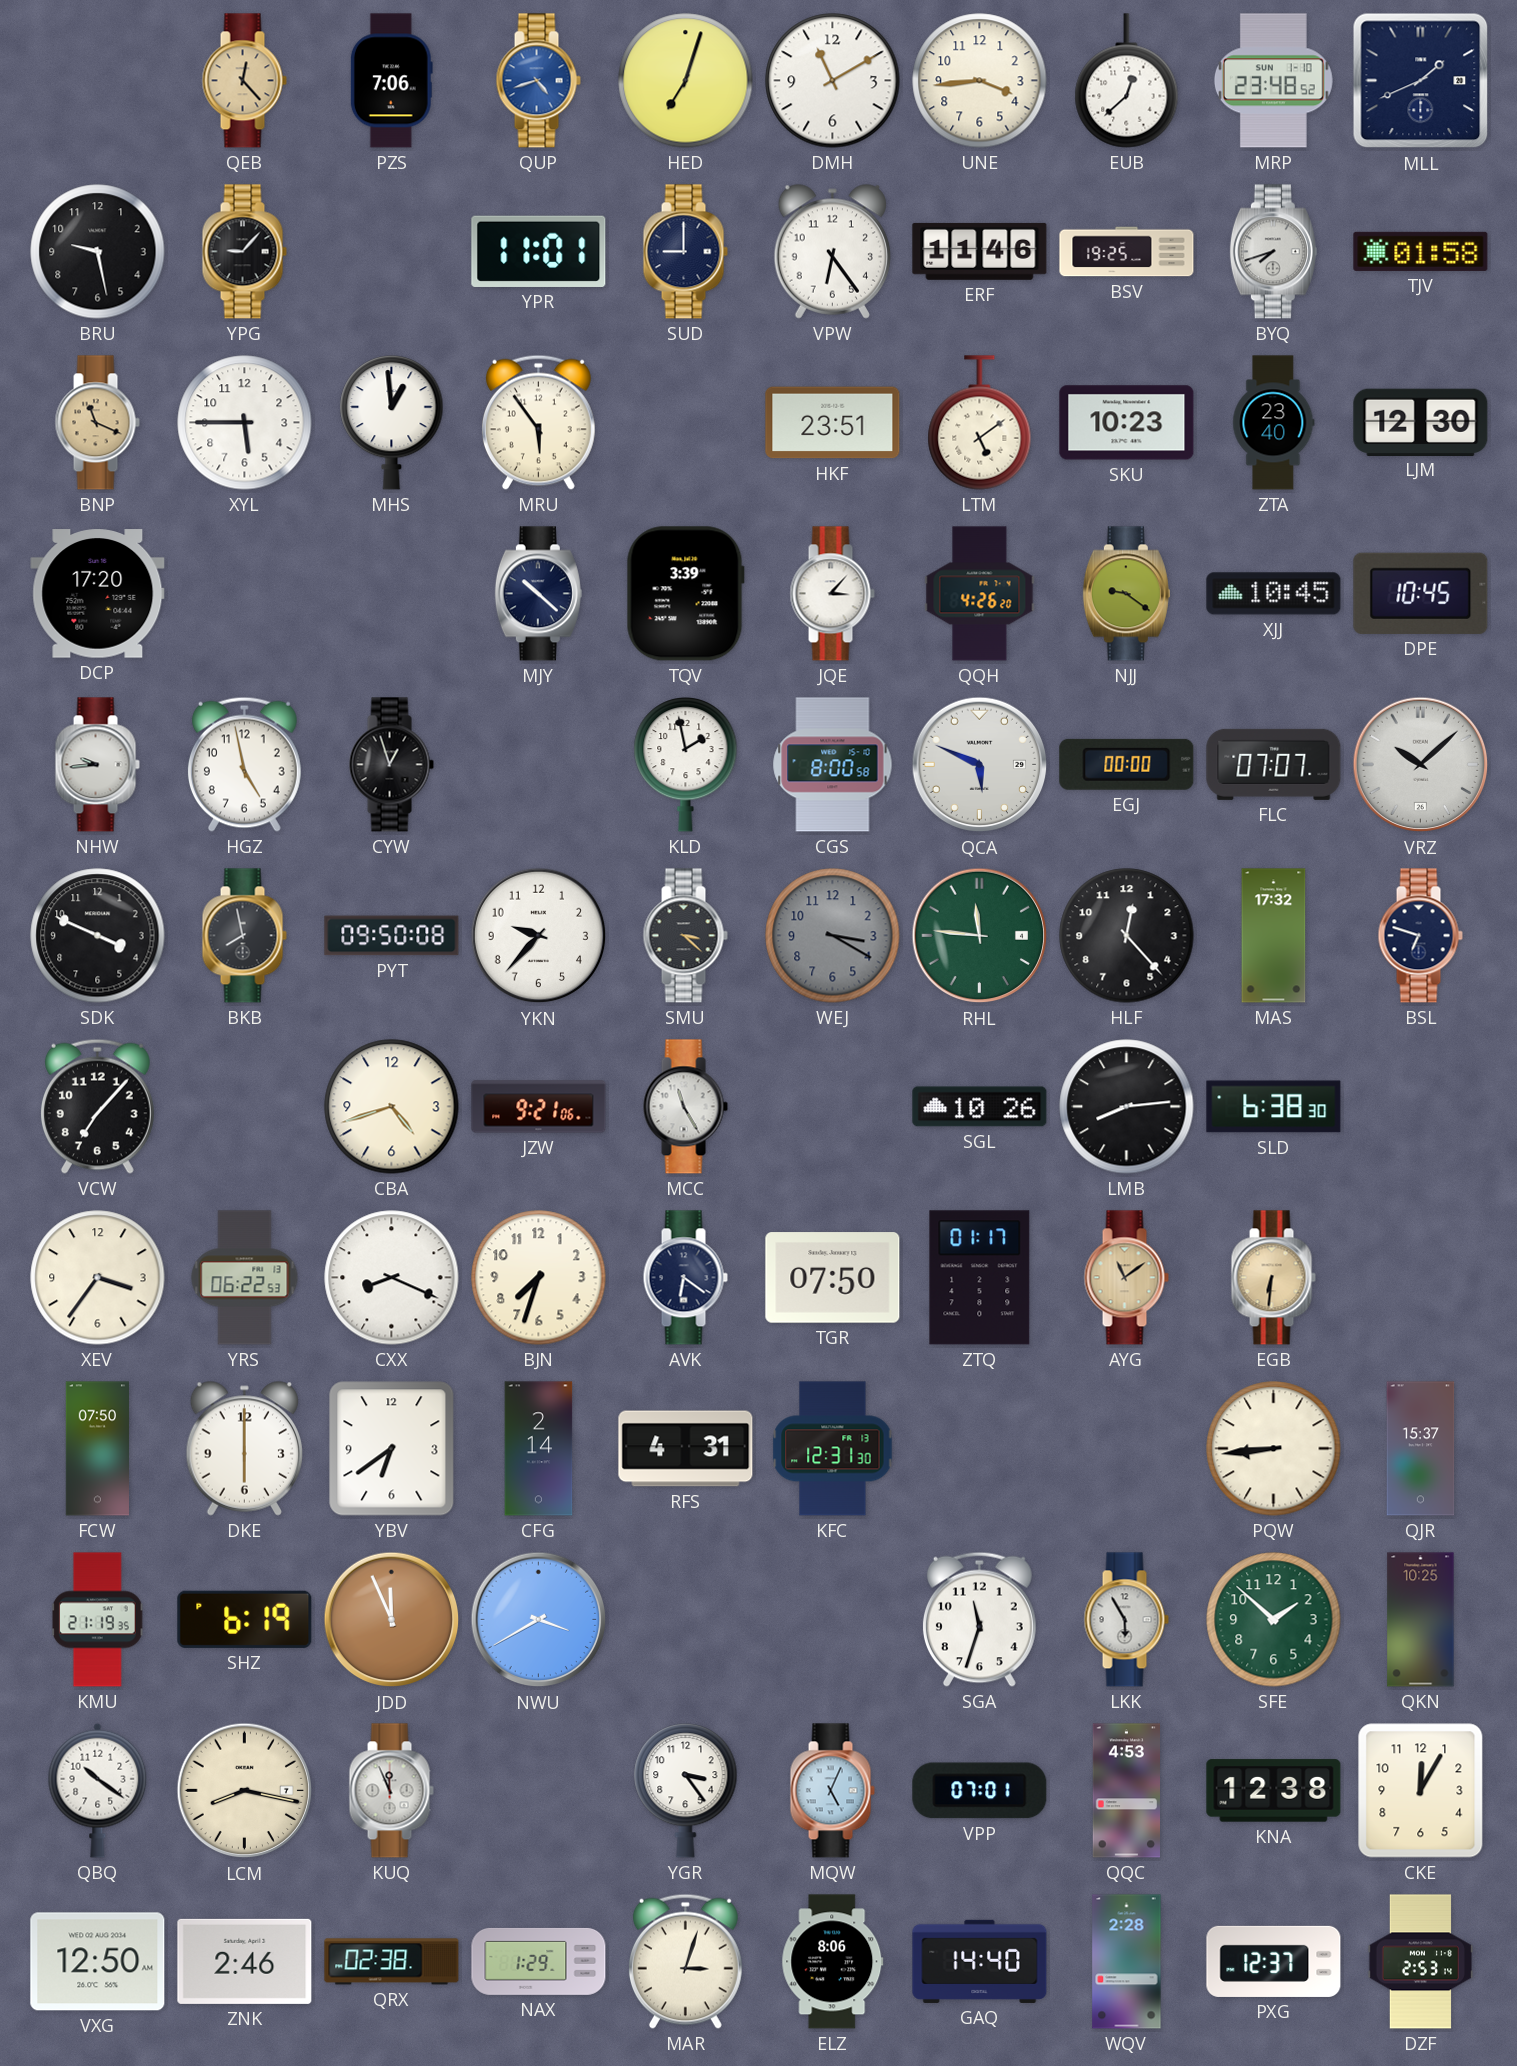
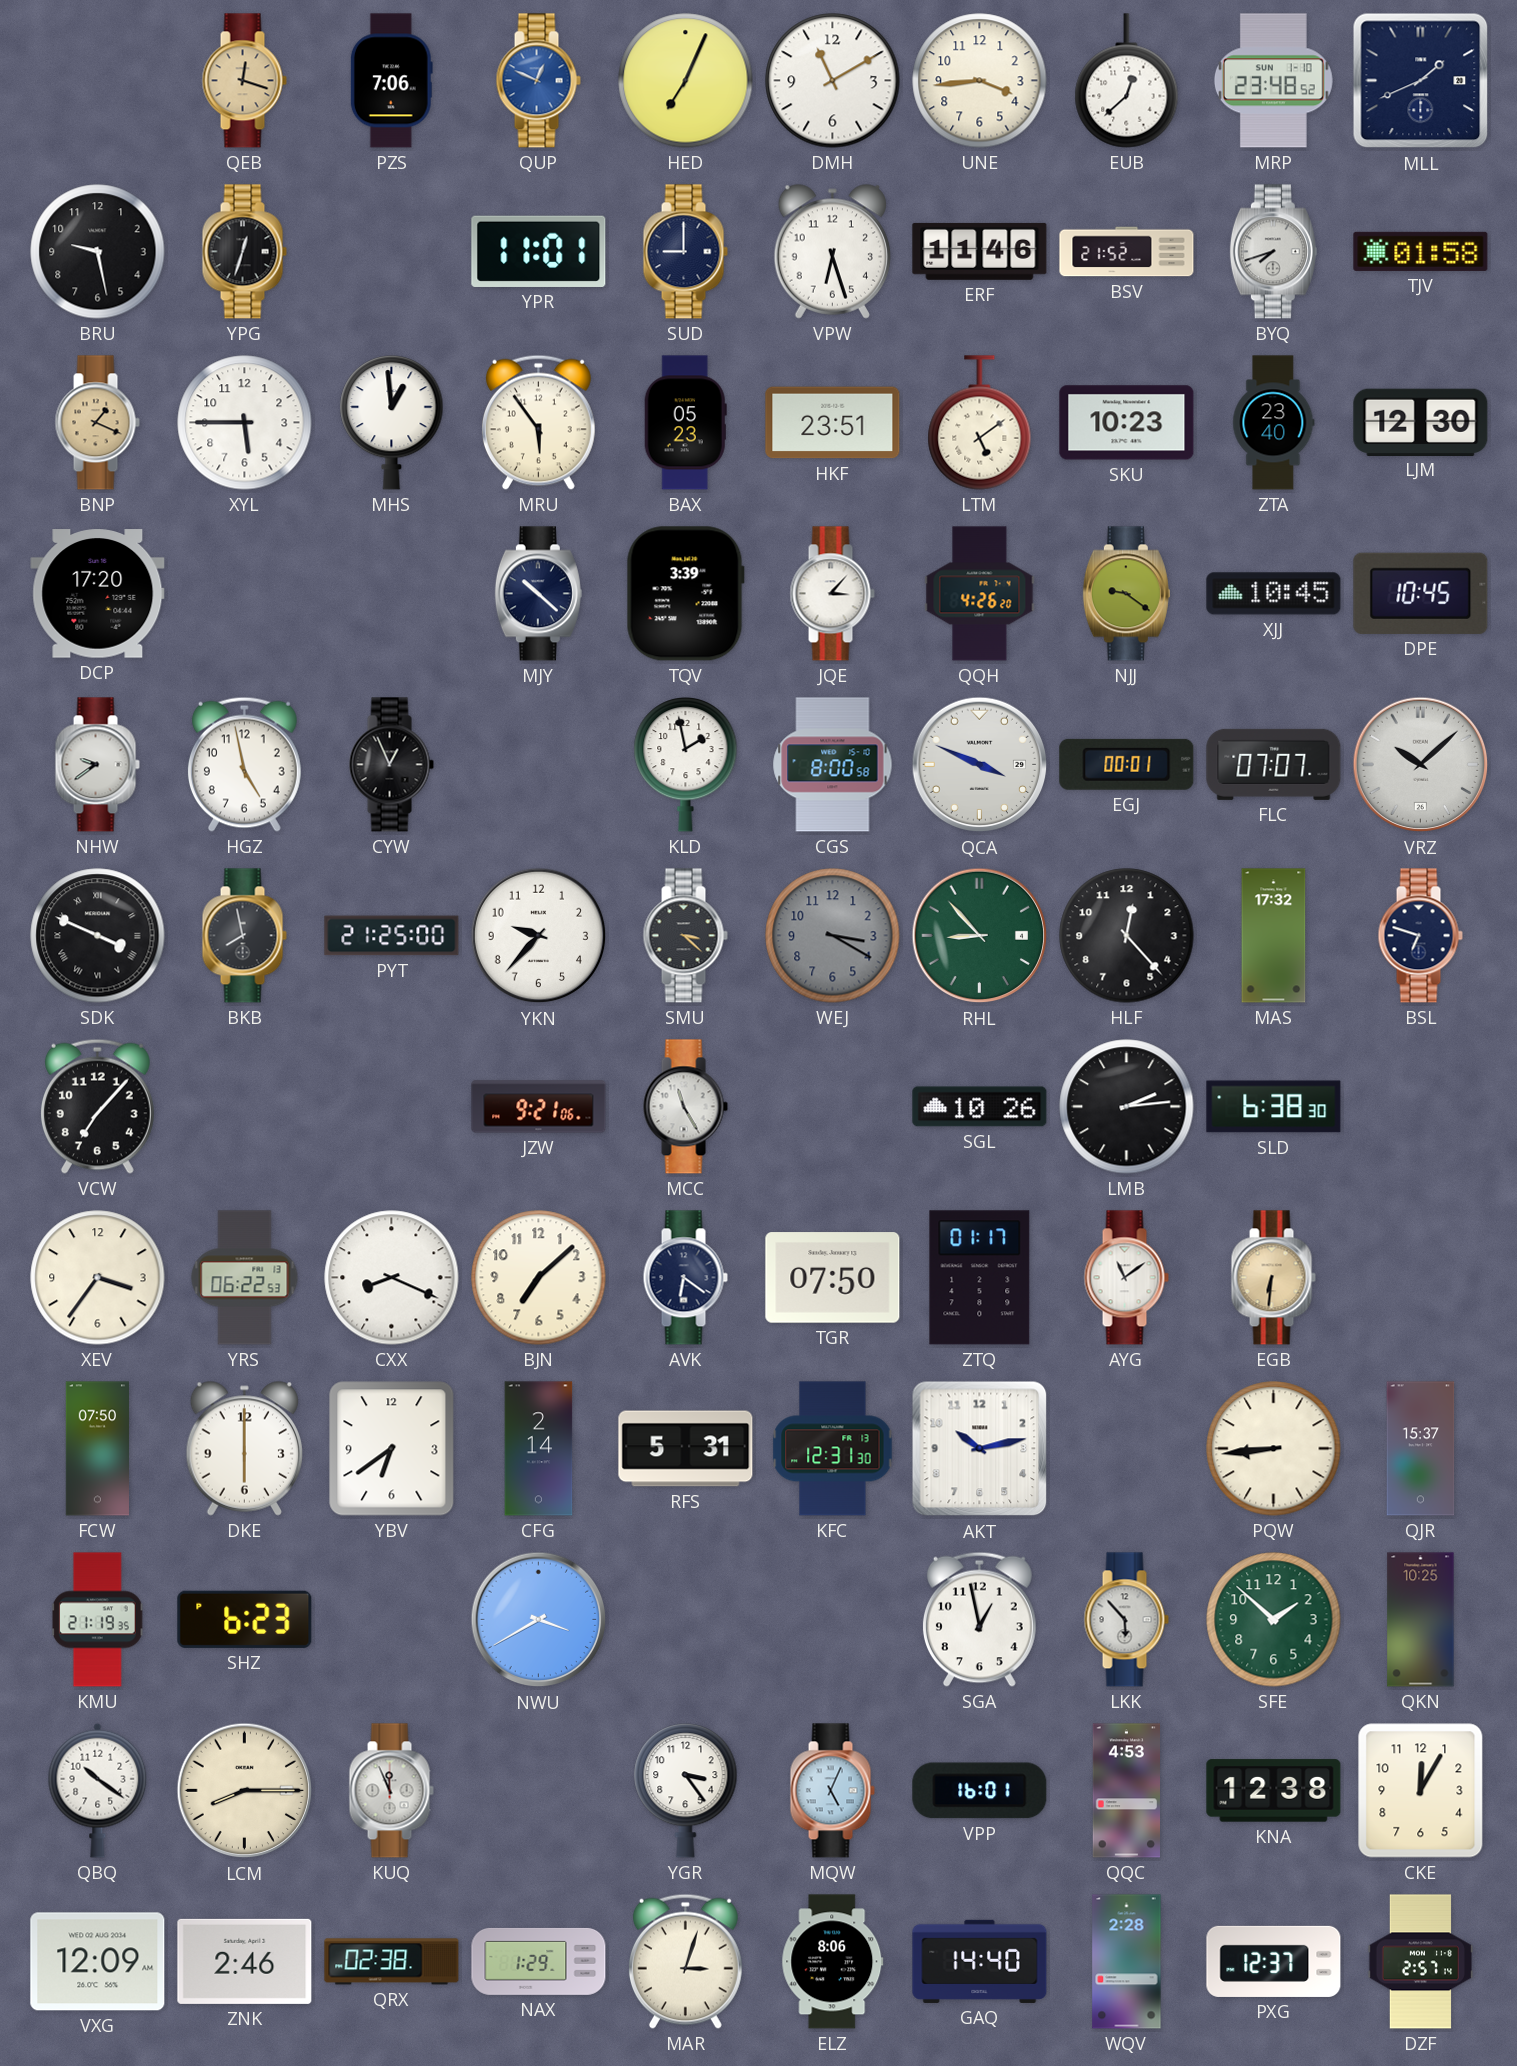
QEB: 12:23 -> 12:18
QUP: 4:42 -> 12:49
HED: 7:03 -> 7:04
YPG: 9:07 -> 12:33
VPW: 6:24 -> 6:27
BSV: 19:25 -> 21:52
BNP: 11:19 -> 1:19
BAX: none -> 05:23
NHW: 9:44 -> 9:39
CYW: 12:57 -> 12:56
QCA: 5:49 -> 3:49
EGJ: 00:00 -> 00:01
SDK numerals: Arabic -> Roman
PYT: 09:50 -> 21:25
RHL: 11:46 -> 8:53
CBA: 4:42 -> none
LMB: 8:14 -> 2:14
BJN: 7:33 -> 7:08
AYG dial: champagne -> white
RFS: 4:31 -> 5:31
AKT: none -> 10:13
SHZ: 6:19 -> 6:23
JDD: 11:56 -> none
SGA: 11:33 -> 12:58
LKK: 5:55 -> 5:53
LCM: 8:17 -> 8:15
VPP: 07:01 -> 16:01
VXG: 12:50 -> 12:09
DZF: 2:53 -> 2:57
